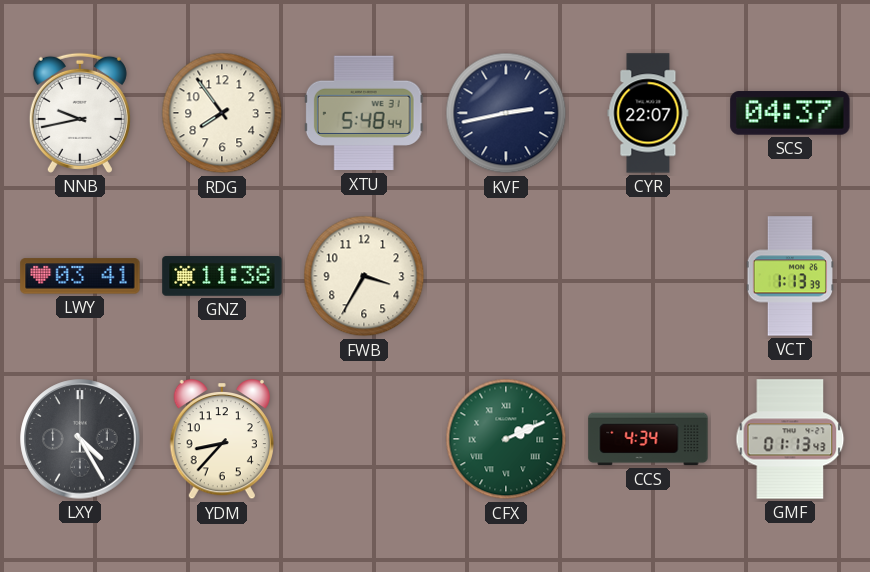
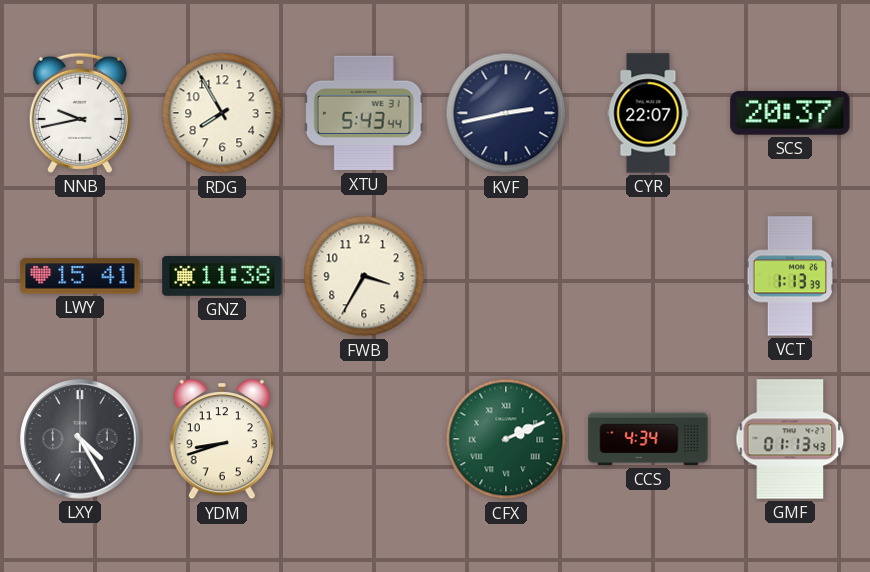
RDG: 7:54 -> 7:55
XTU: 5:48 -> 5:43
SCS: 04:37 -> 20:37
LWY: 03:41 -> 15:41
YDM: 8:37 -> 8:42
